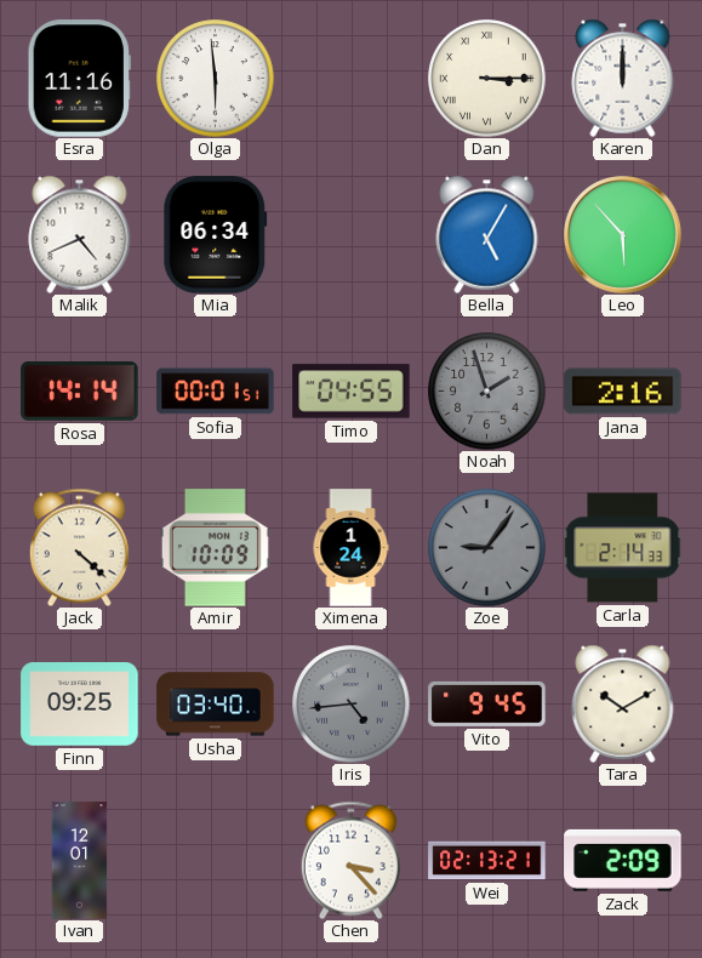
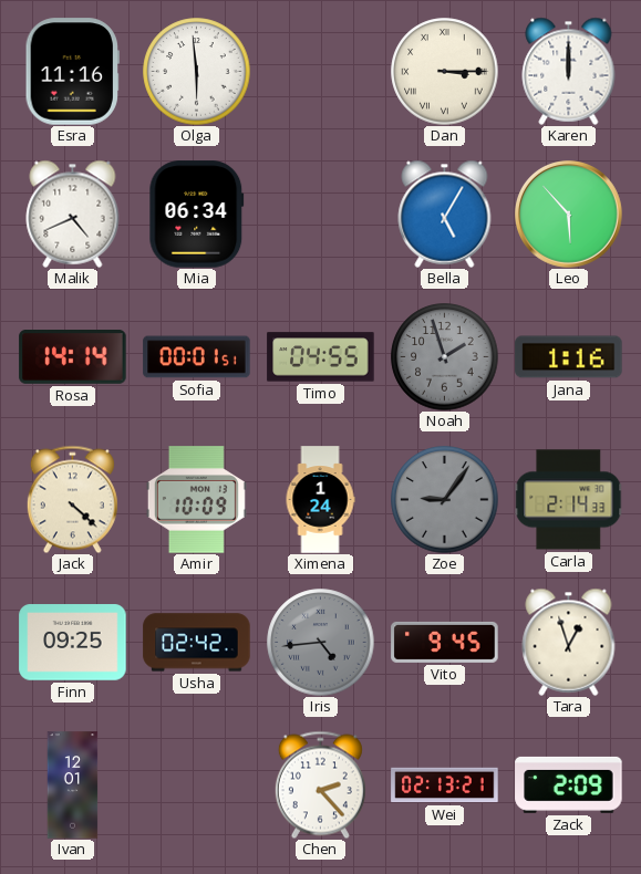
Jana: 2:16 -> 1:16
Usha: 03:40 -> 02:42
Tara: 10:10 -> 12:57
Chen: 3:23 -> 2:23
